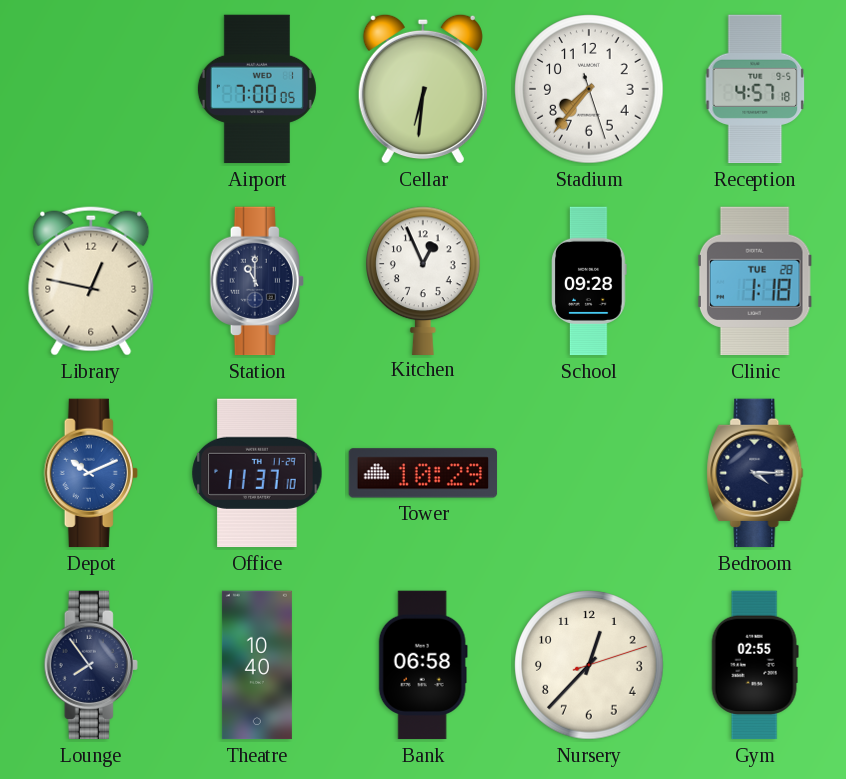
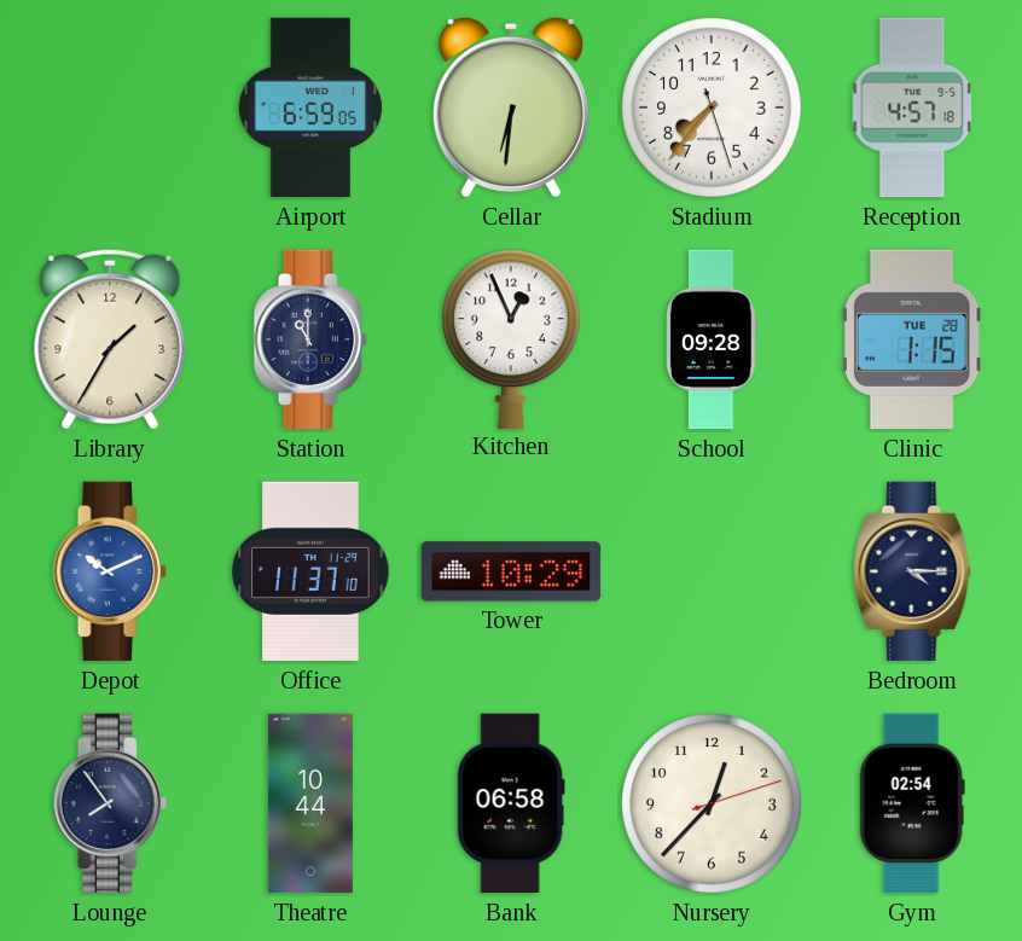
Airport: 7:00 -> 6:59
Library: 12:47 -> 1:35
Clinic: 1:18 -> 1:15
Theatre: 10:40 -> 10:44
Gym: 02:55 -> 02:54
